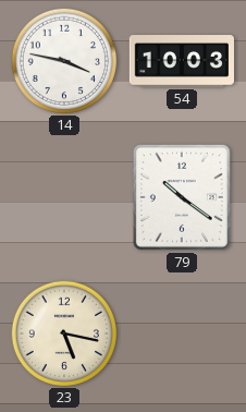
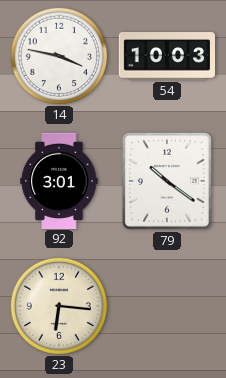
92: none -> 3:01
23: 5:17 -> 6:16
